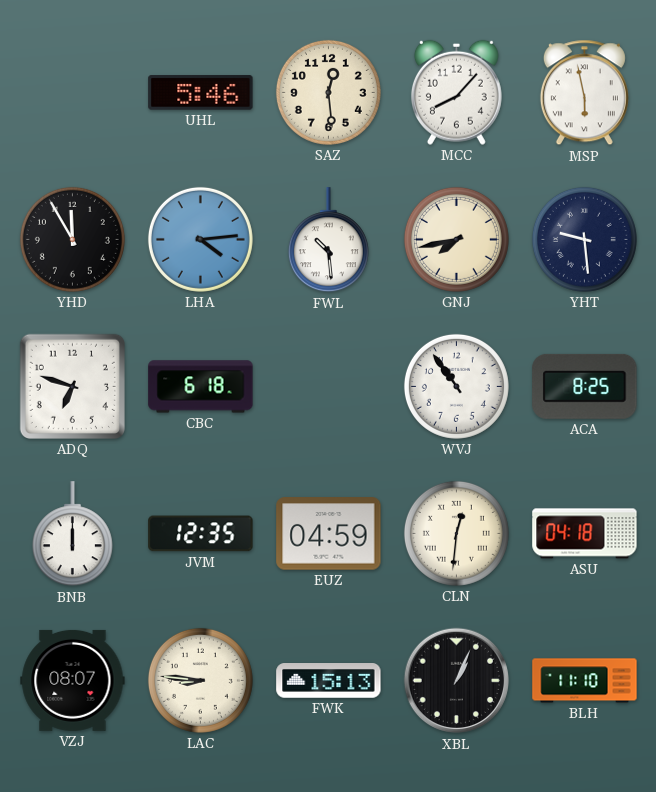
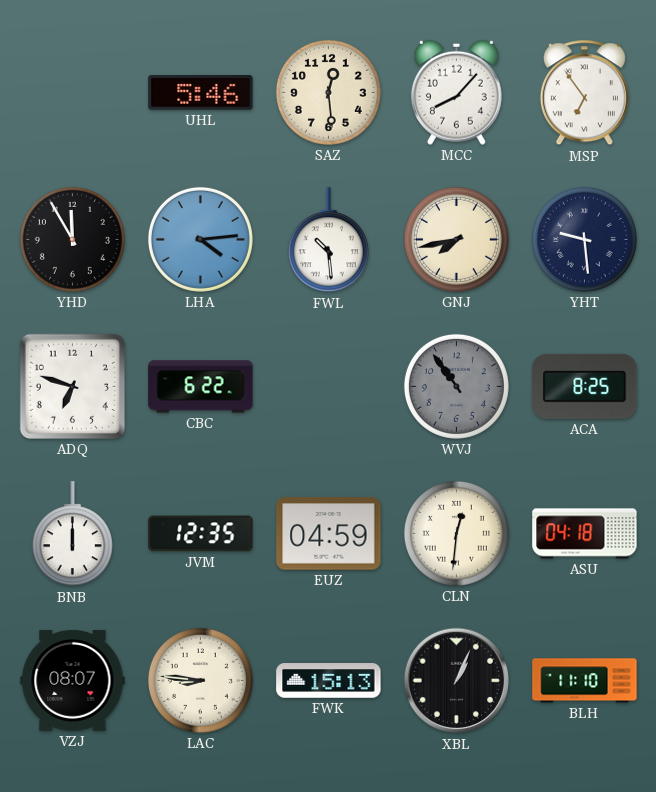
MSP: 5:58 -> 6:54
CBC: 6:18 -> 6:22
WVJ dial: white -> grey
